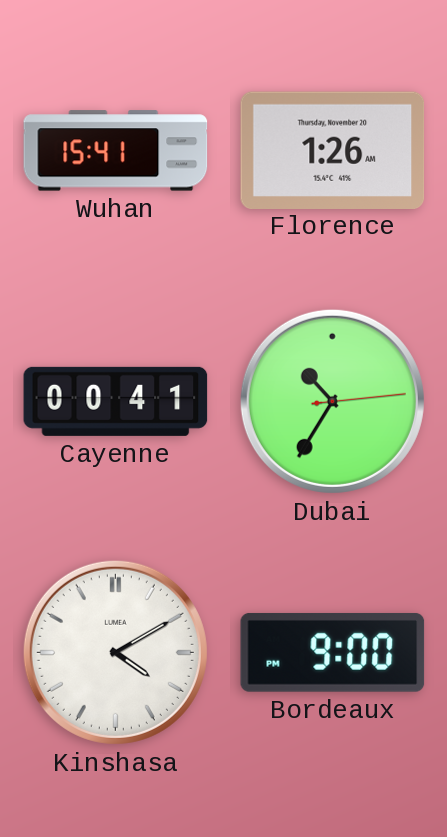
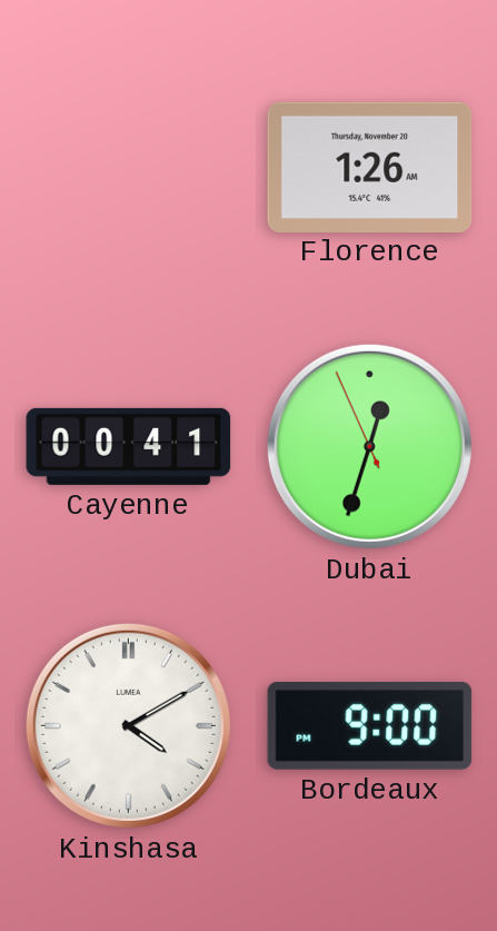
Wuhan: 15:41 -> none
Dubai: 10:35 -> 12:32
